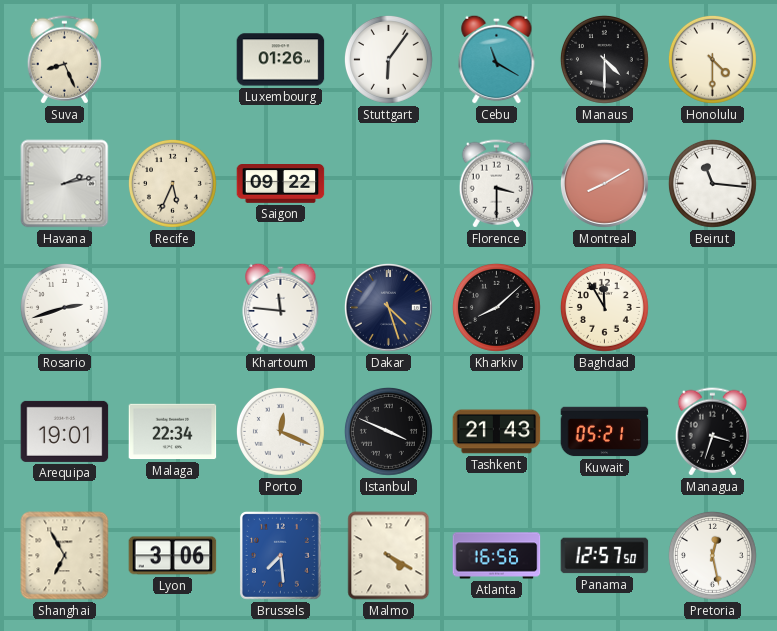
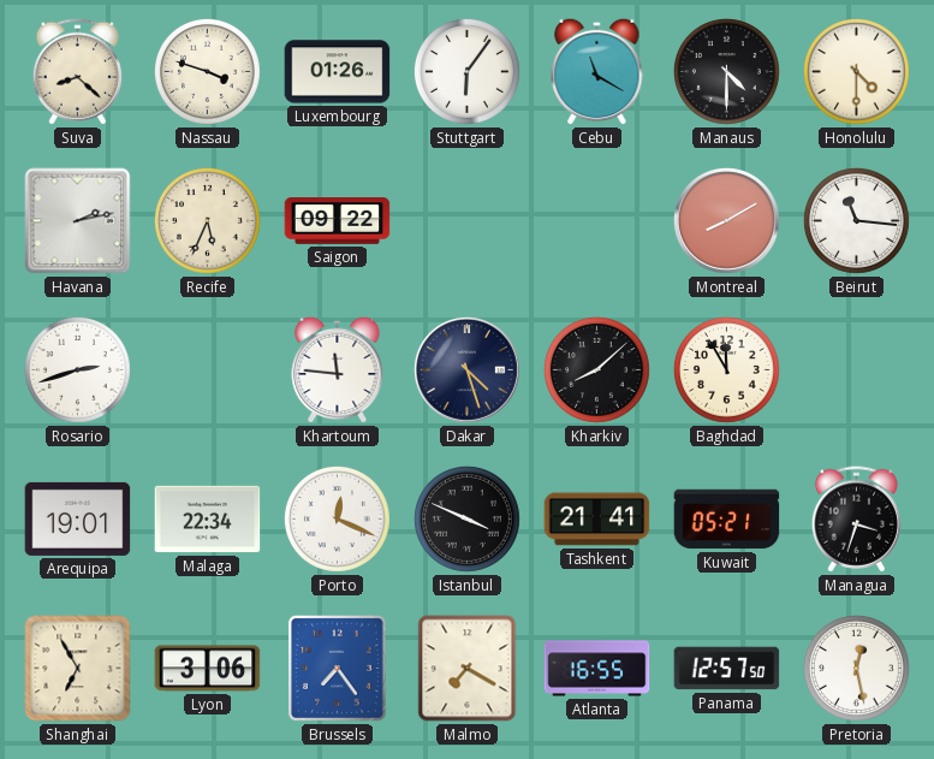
Suva: 8:26 -> 8:22
Nassau: none -> 3:48
Florence: 3:30 -> none
Tashkent: 21:43 -> 21:41
Brussels: 7:29 -> 7:24
Malmo: 4:20 -> 7:20
Atlanta: 16:56 -> 16:55
